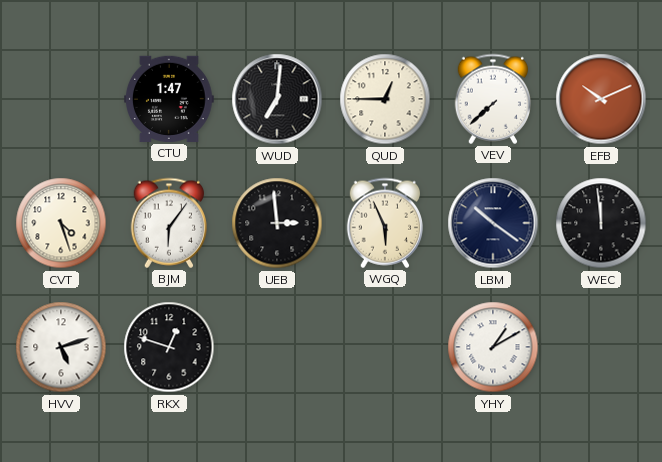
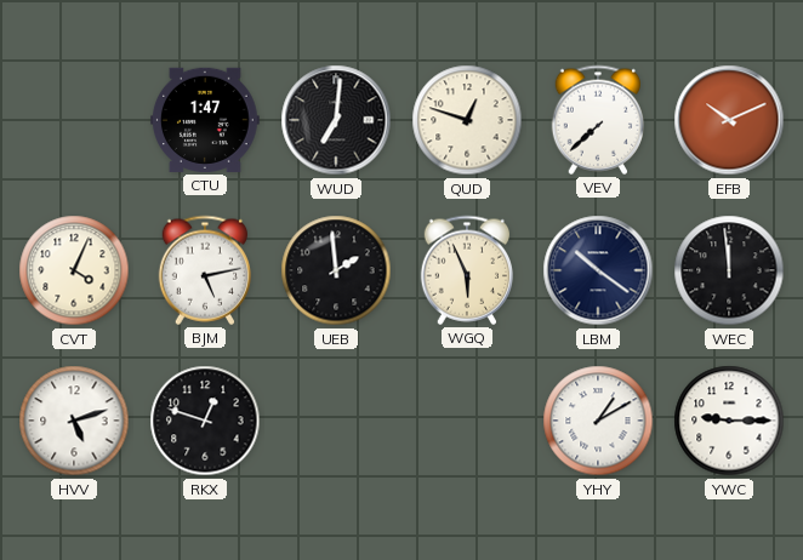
QUD: 12:45 -> 12:48
CVT: 4:27 -> 4:04
BJM: 6:06 -> 5:13
UEB: 2:59 -> 1:59
YWC: none -> 9:15
